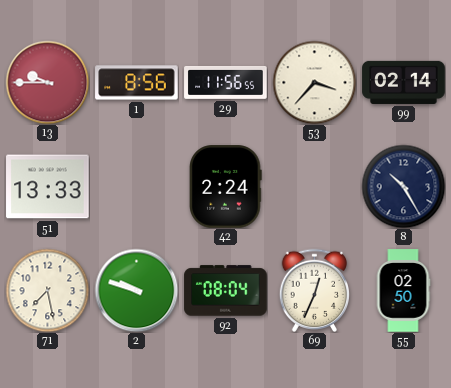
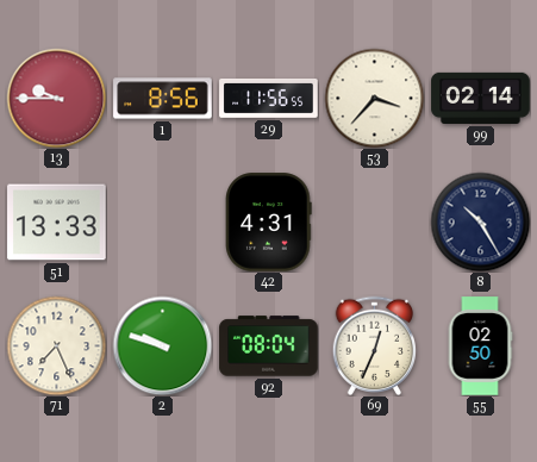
42: 2:24 -> 4:31
71: 7:28 -> 7:26
